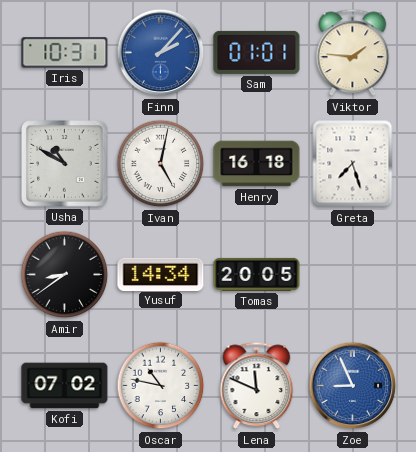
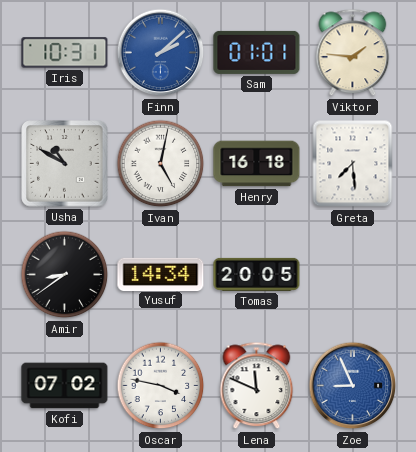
Finn: 2:07 -> 2:08
Greta: 7:27 -> 7:29
Oscar: 10:47 -> 3:47
